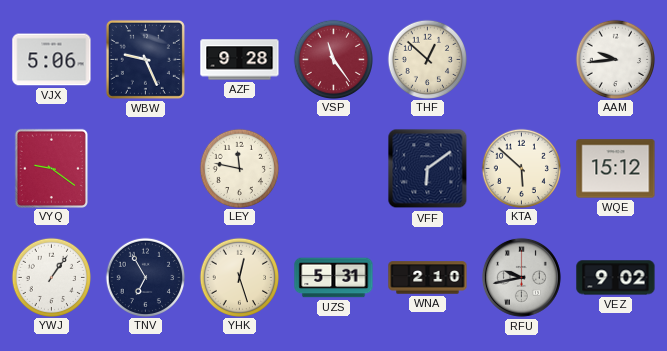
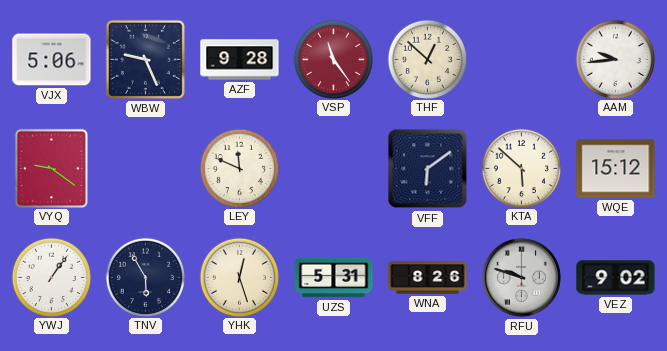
LEY: 11:47 -> 11:49
TNV: 6:55 -> 5:55
WNA: 2:10 -> 8:26
RFU: 9:43 -> 9:48
